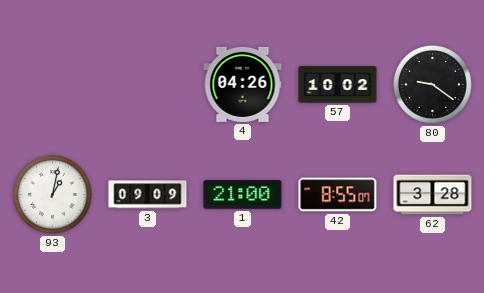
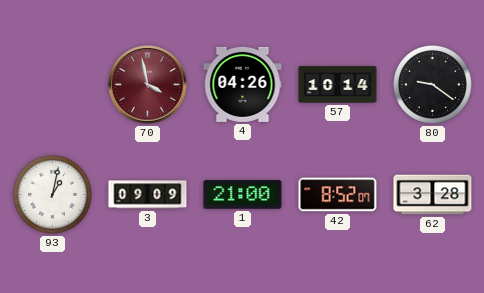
70: none -> 3:58
57: 10:02 -> 10:14
42: 8:55 -> 8:52
